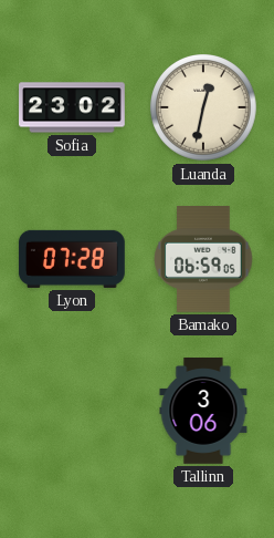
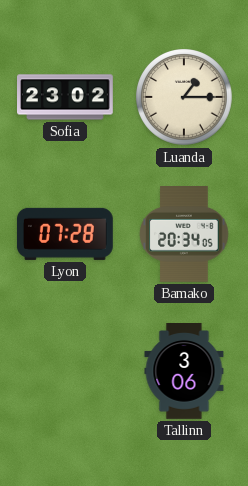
Luanda: 12:32 -> 1:15
Bamako: 06:59 -> 20:34
